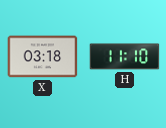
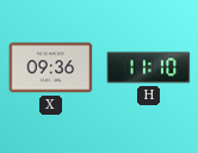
X: 03:18 -> 09:36
